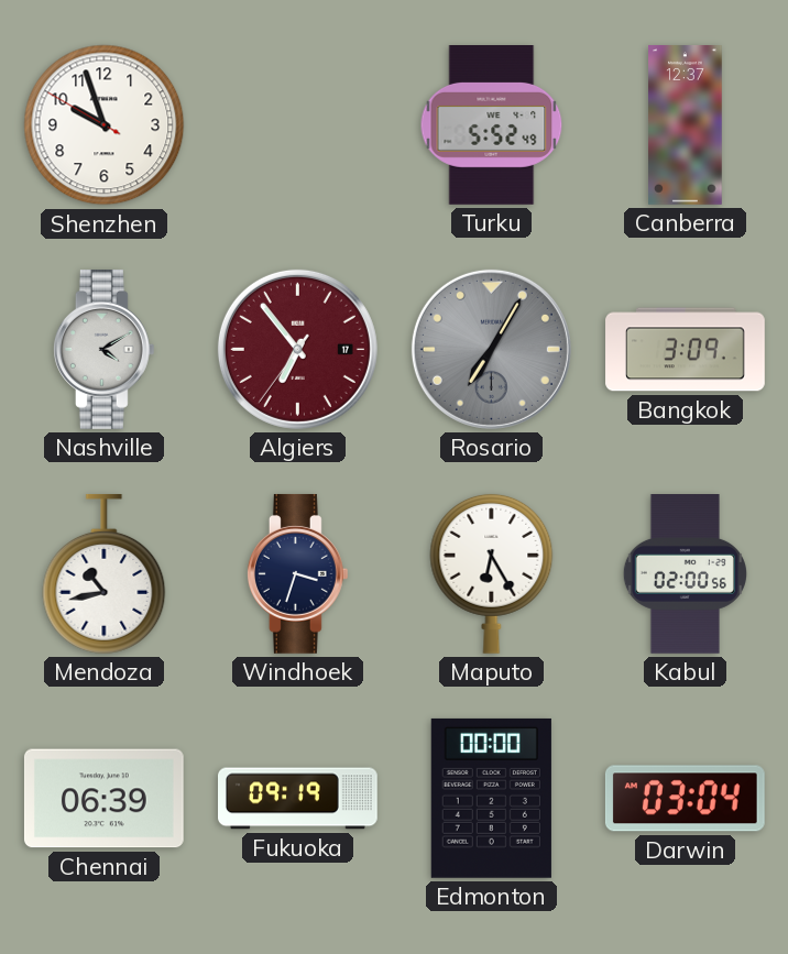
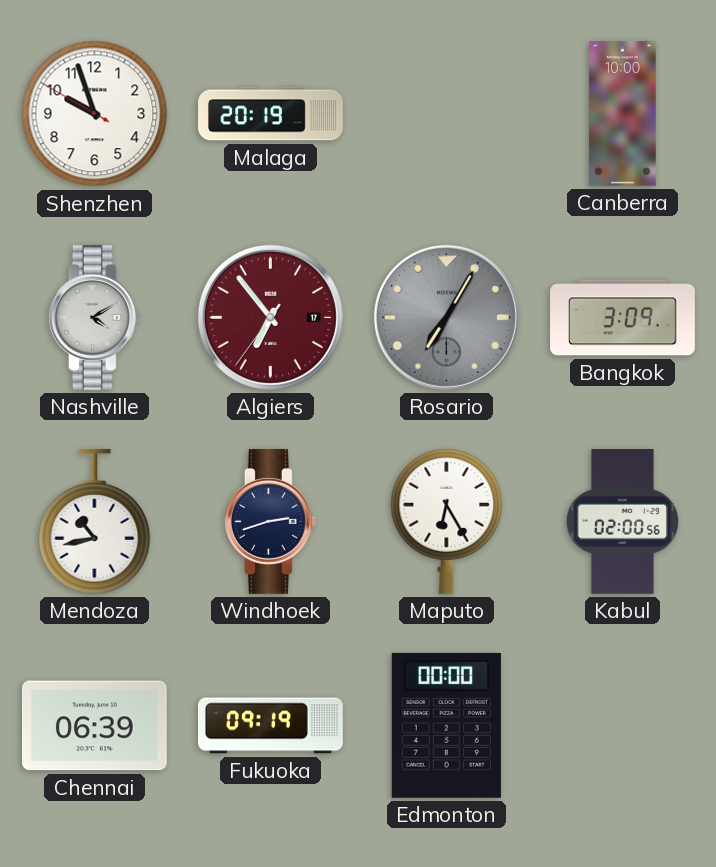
Malaga: none -> 20:19
Turku: 5:52 -> none
Canberra: 12:37 -> 10:00
Windhoek: 3:33 -> 2:42
Darwin: 03:04 -> none
